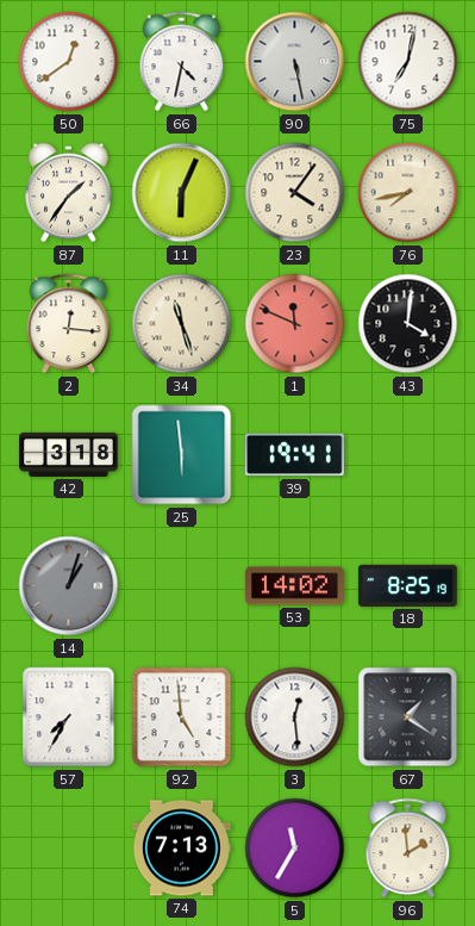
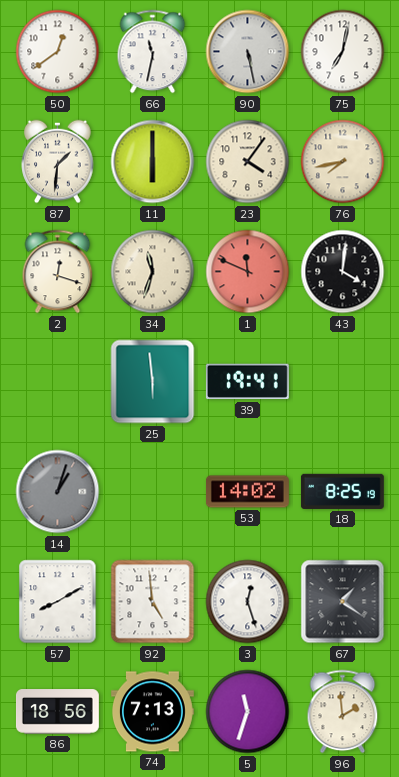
66: 4:32 -> 11:32
87: 1:36 -> 1:31
11: 6:04 -> 6:00
2: 12:16 -> 12:18
34: 11:27 -> 11:33
42: 3:18 -> none
57: 7:35 -> 8:10
3: 12:29 -> 12:27
86: none -> 18:56
5: 11:35 -> 11:33
